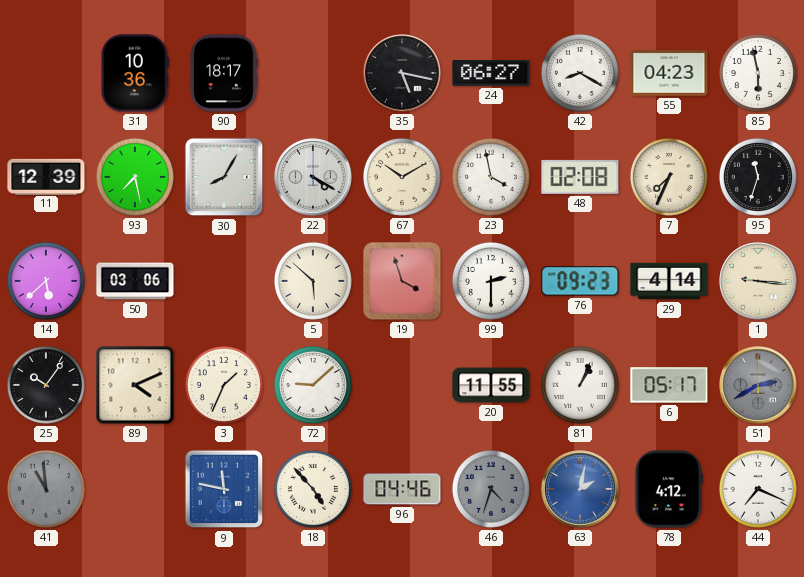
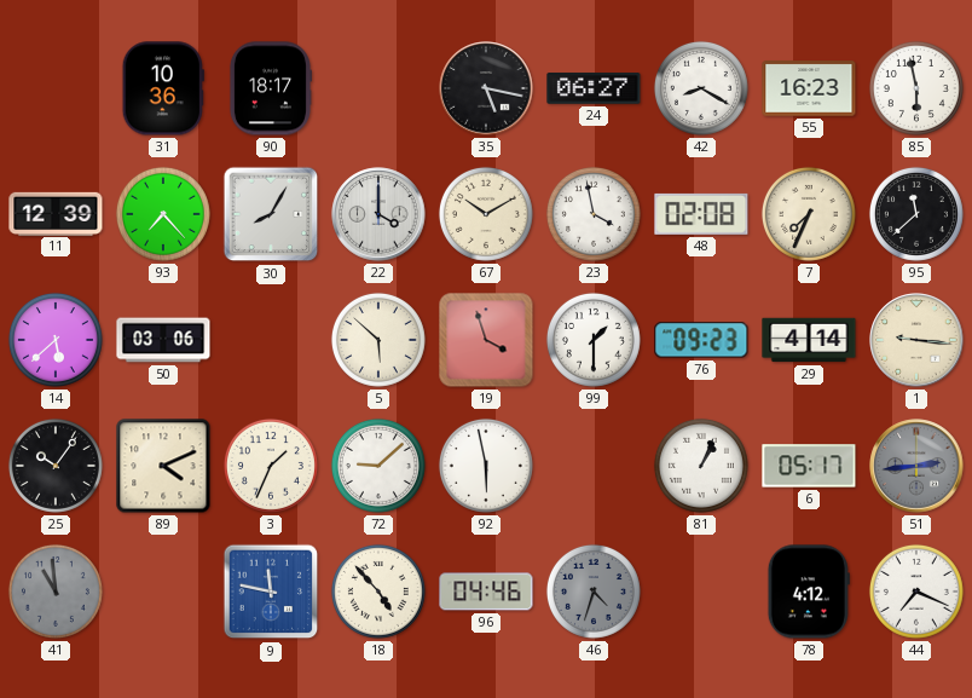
55: 04:23 -> 16:23
93: 7:28 -> 7:23
22: 4:20 -> 4:00
95: 11:33 -> 11:38
99: 2:30 -> 1:30
92: none -> 5:58
20: 11:55 -> none
51: 2:40 -> 2:44
63: 2:02 -> none
